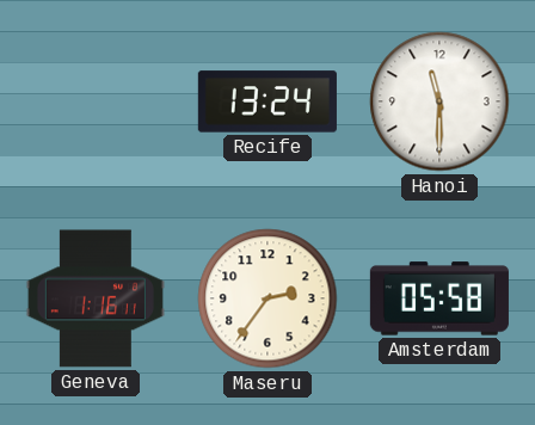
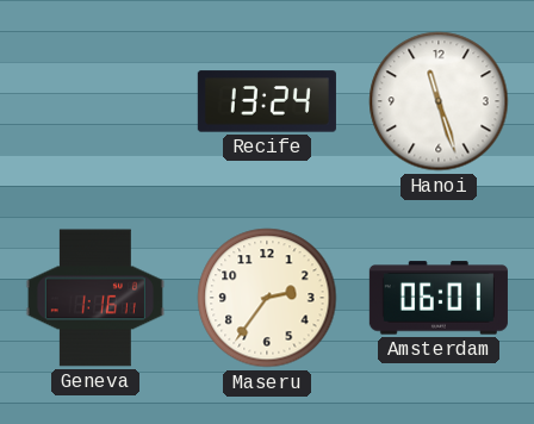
Hanoi: 11:30 -> 11:27
Amsterdam: 05:58 -> 06:01
